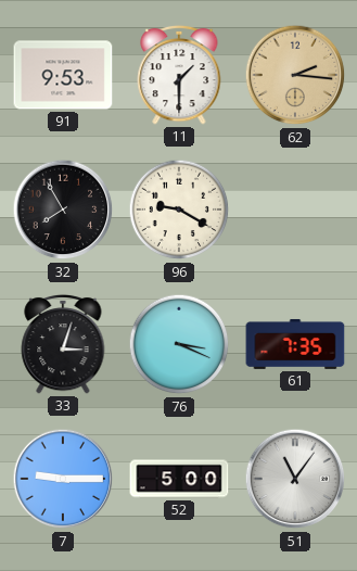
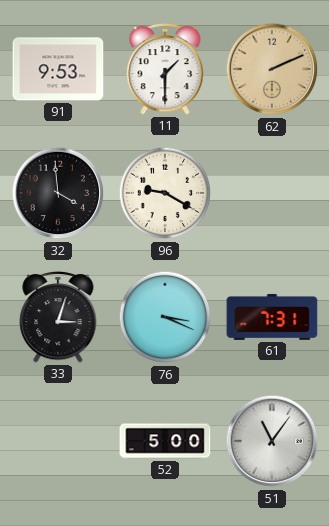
62: 2:16 -> 2:11
32: 7:55 -> 3:59
61: 7:35 -> 7:31
7: 9:15 -> none
